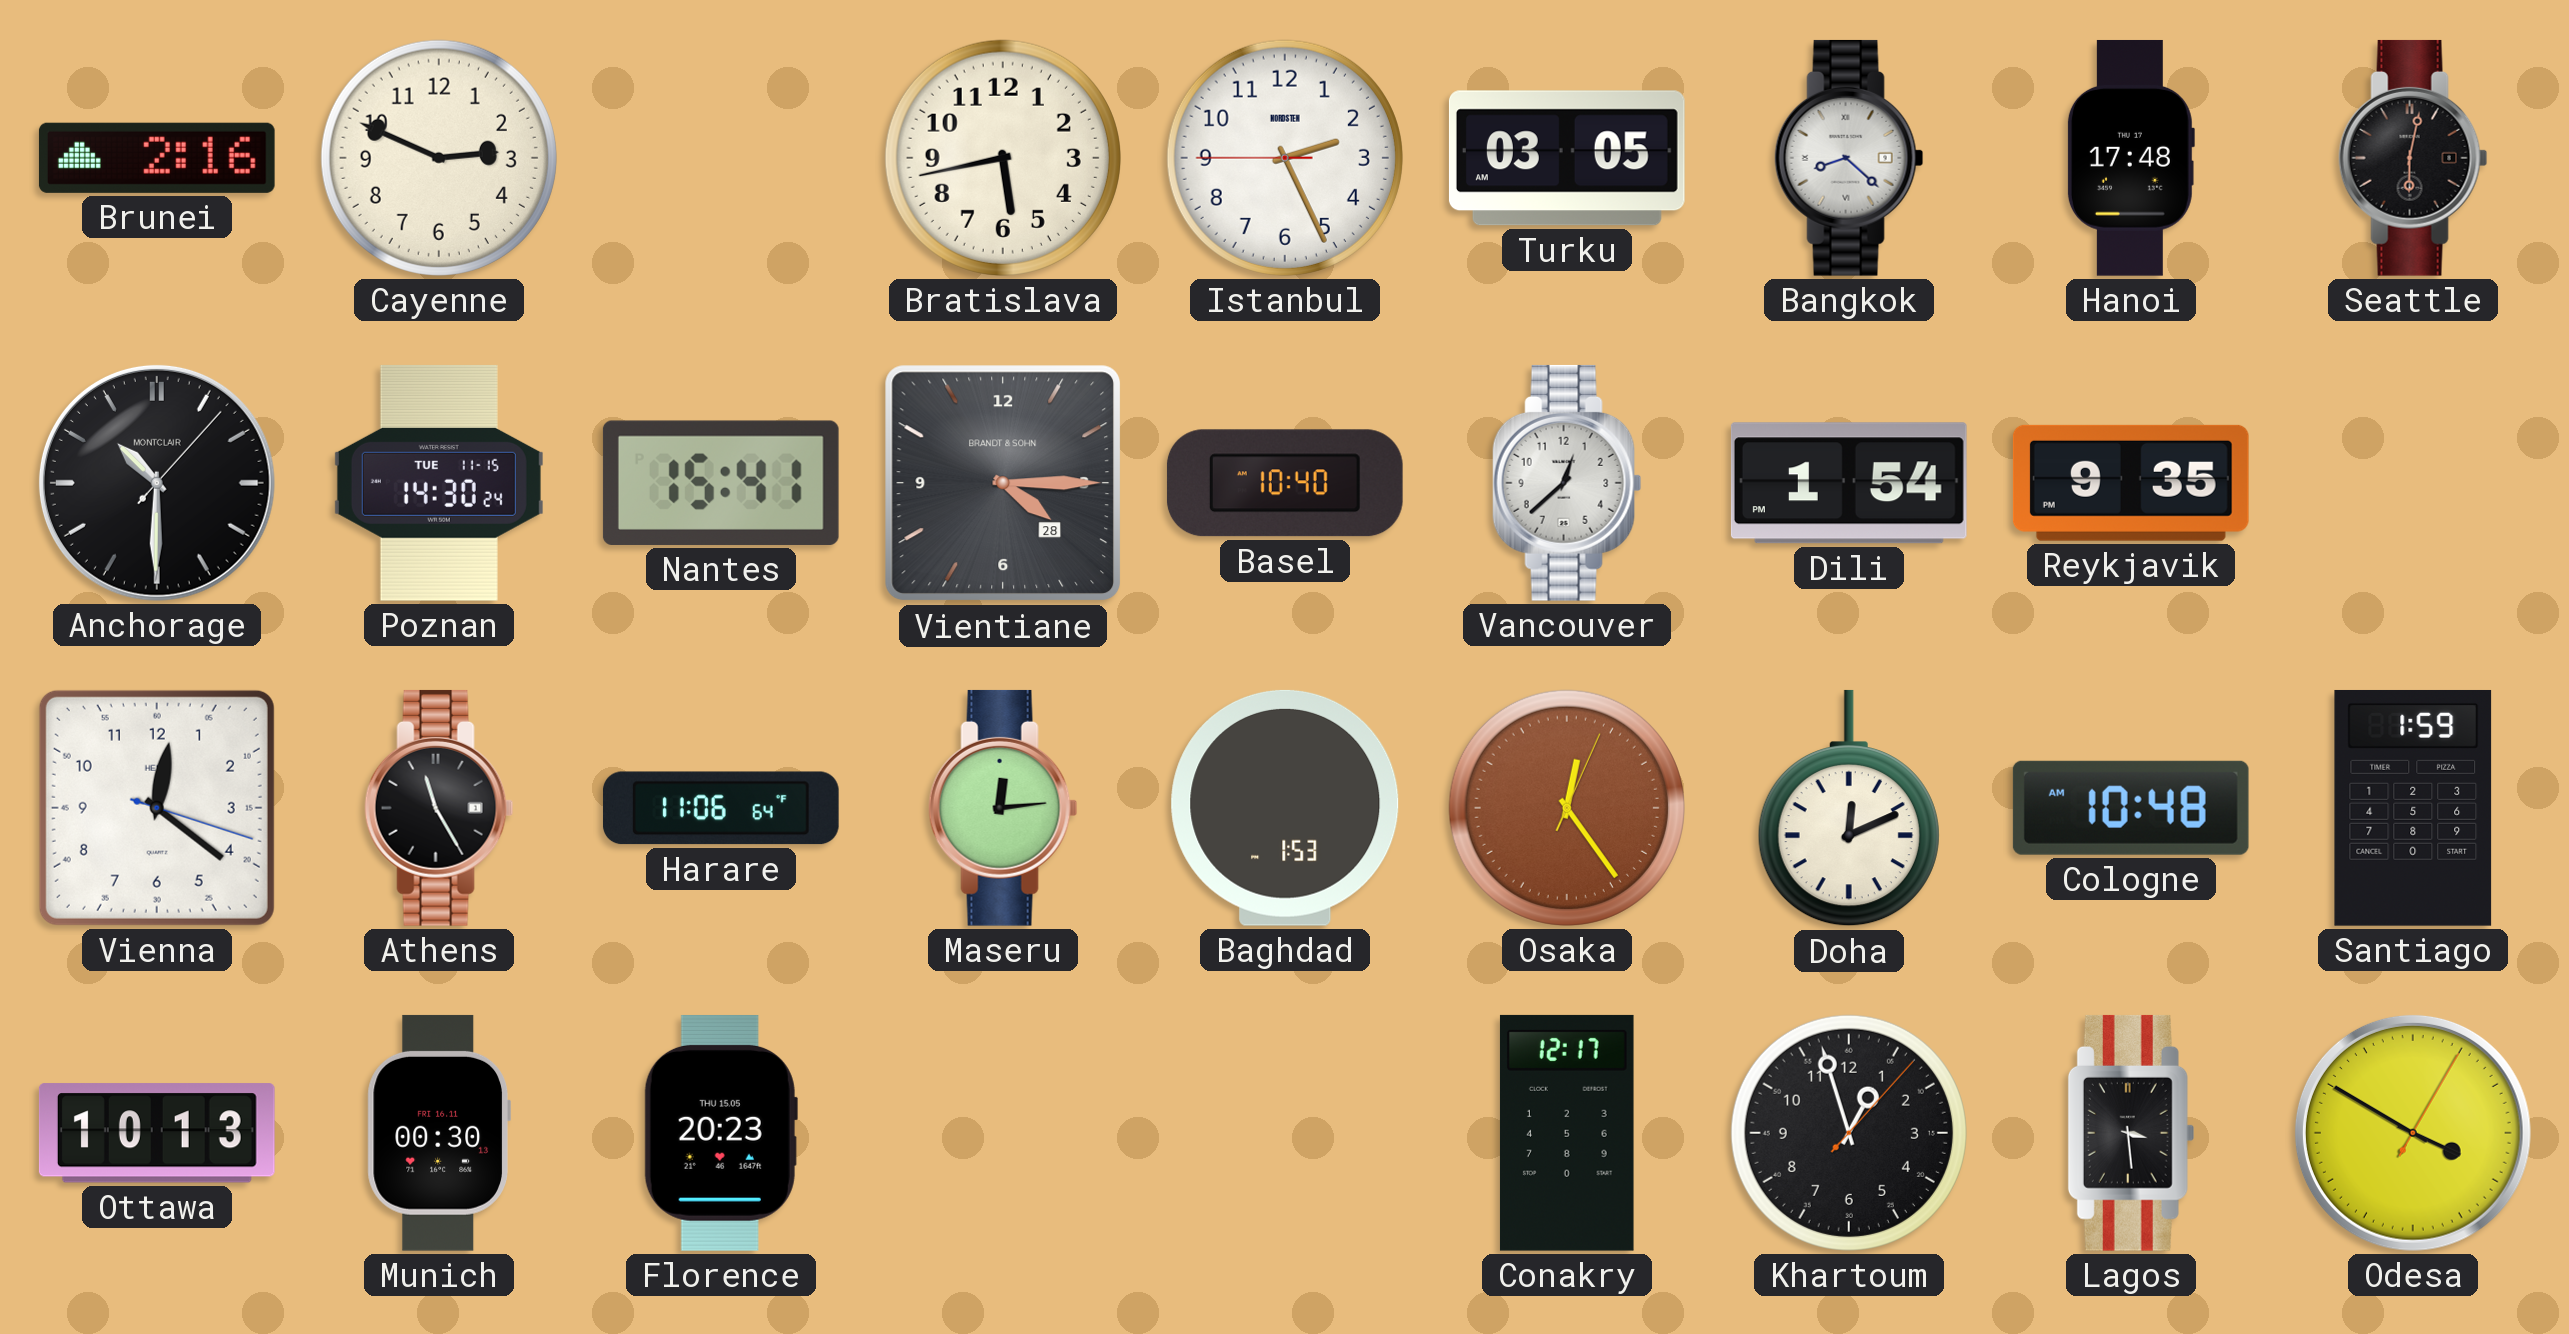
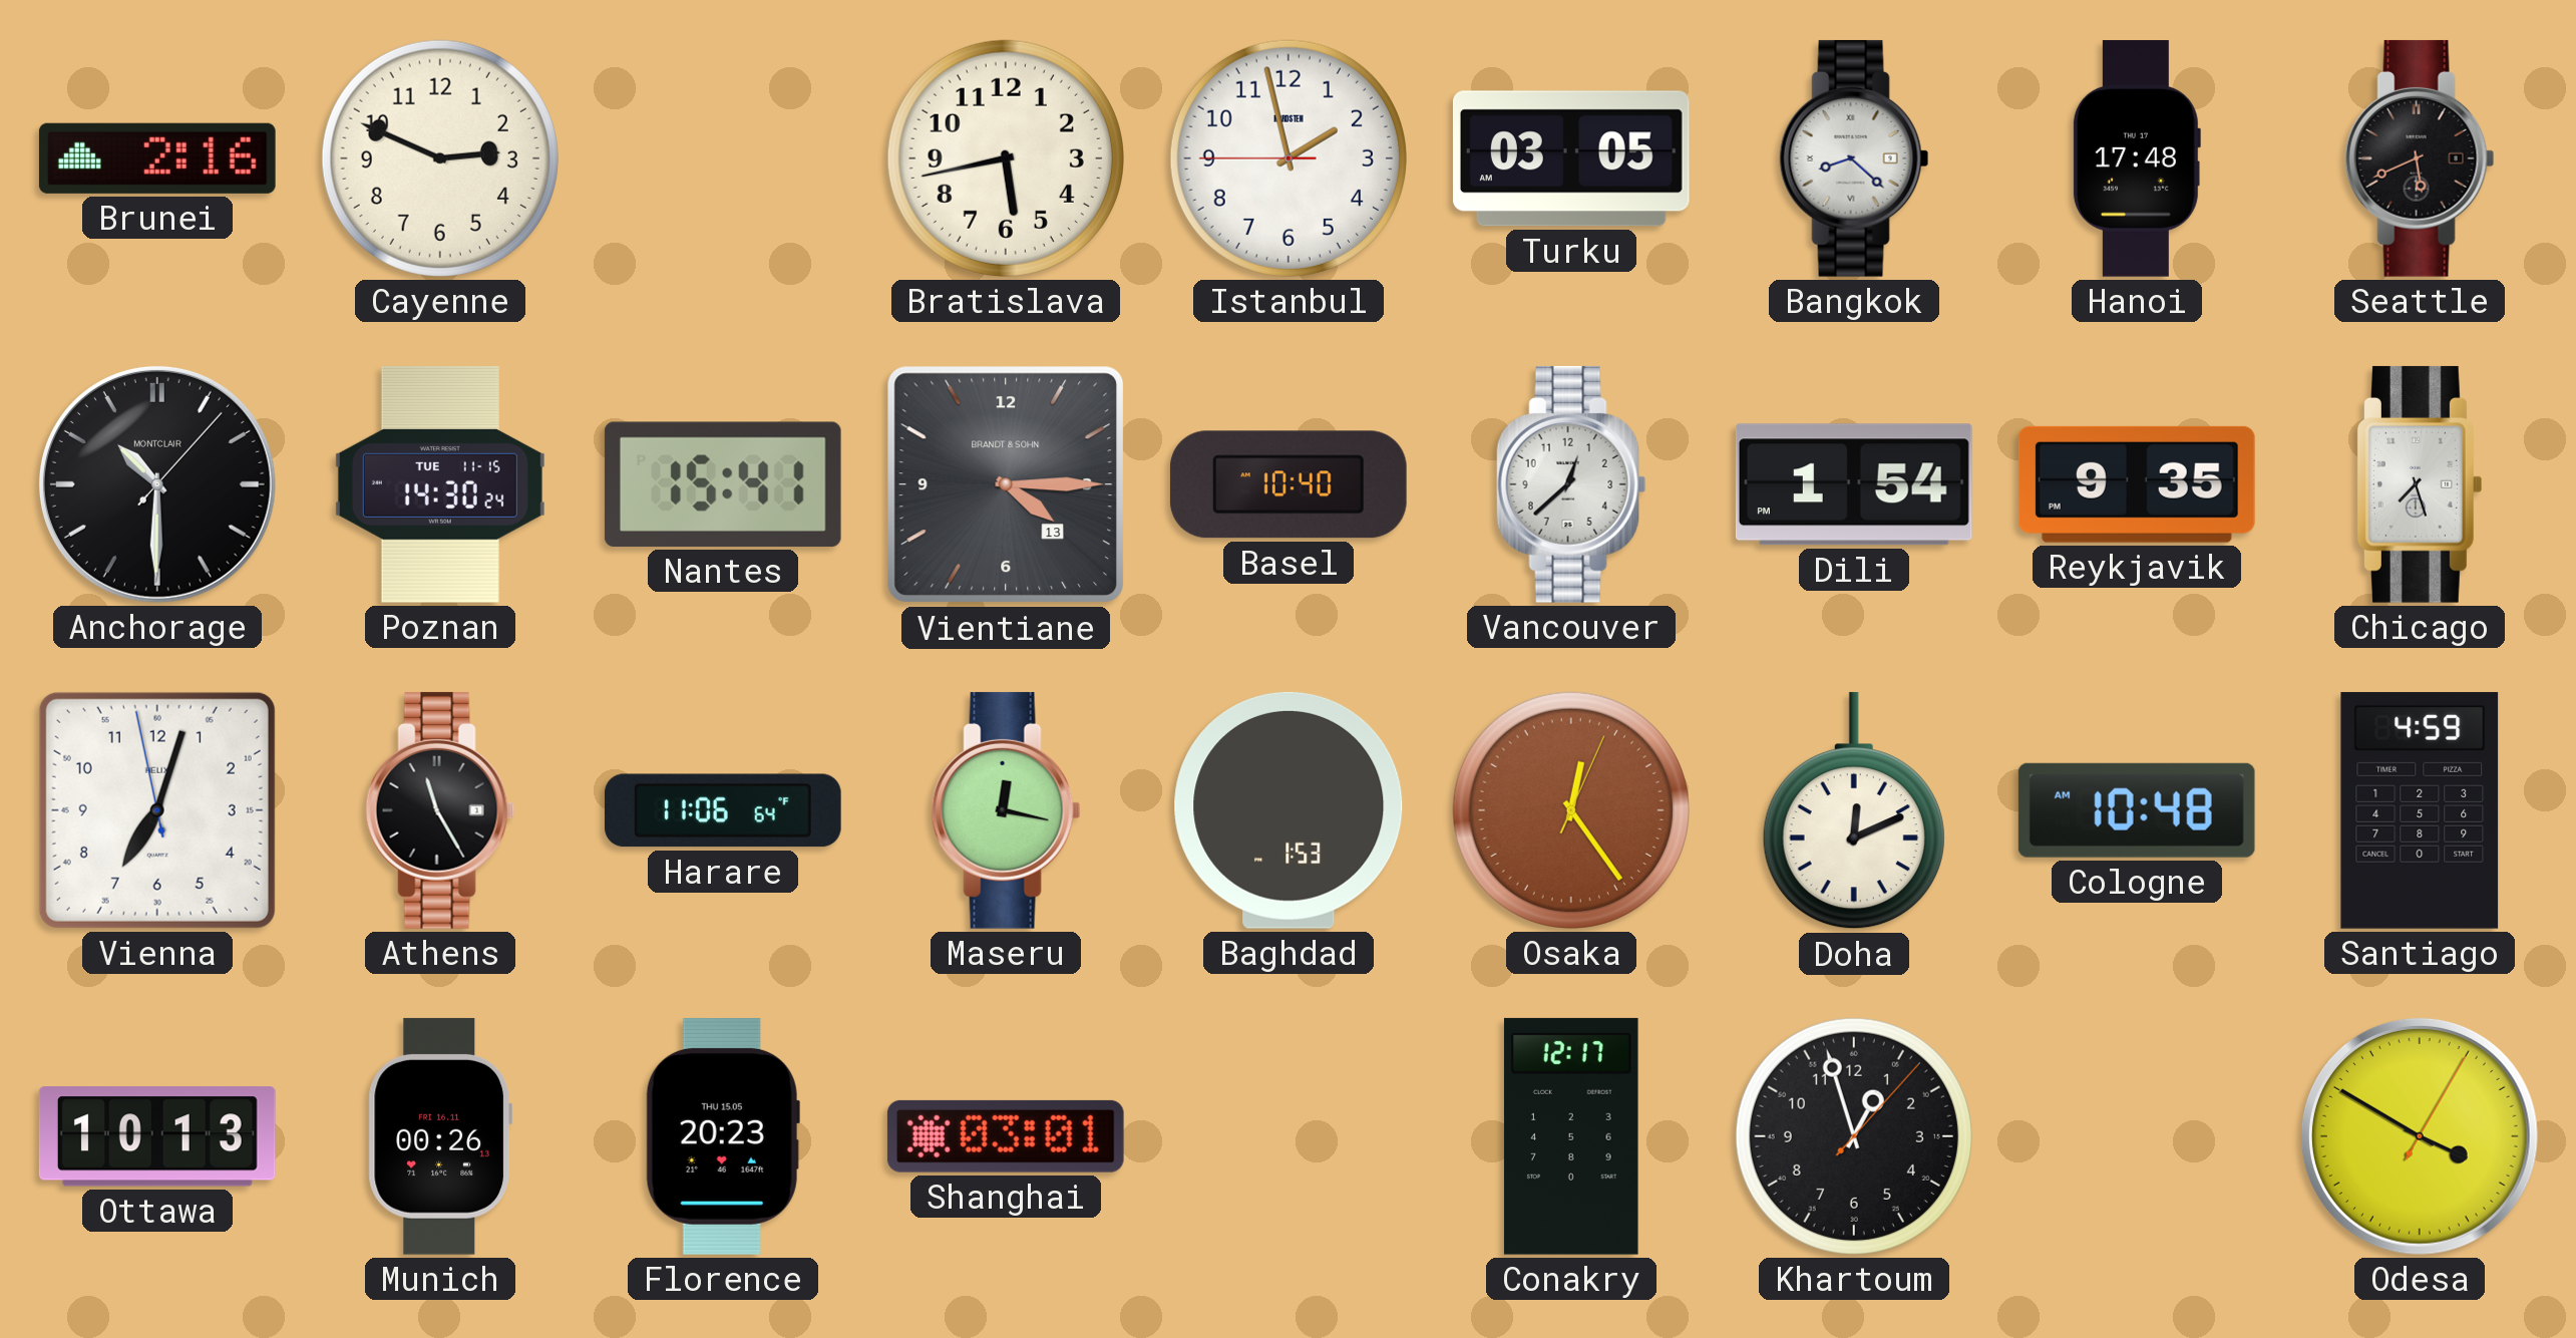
Istanbul: 2:25 -> 1:57
Seattle: 6:02 -> 5:41
Vientiane date: 28 -> 13
Chicago: none -> 7:27
Vienna: 12:21 -> 7:02
Maseru: 12:14 -> 12:17
Santiago: 1:59 -> 4:59
Munich: 00:30 -> 00:26
Shanghai: none -> 03:01
Lagos: 3:29 -> none
